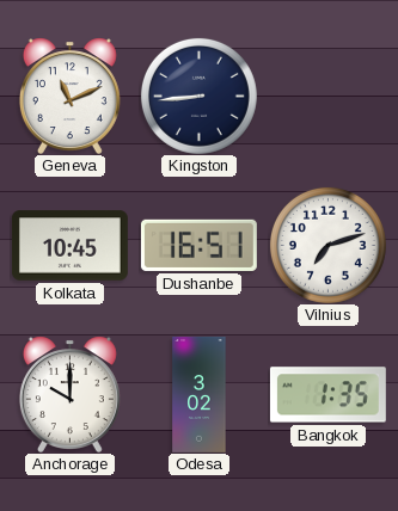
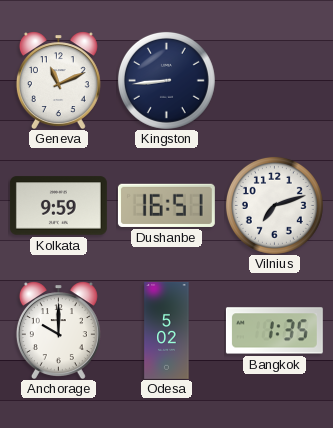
Kolkata: 10:45 -> 9:59
Odesa: 3:02 -> 5:02
